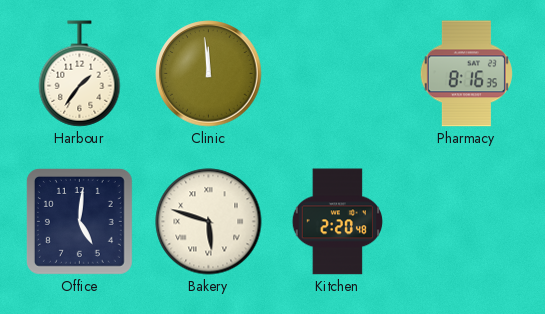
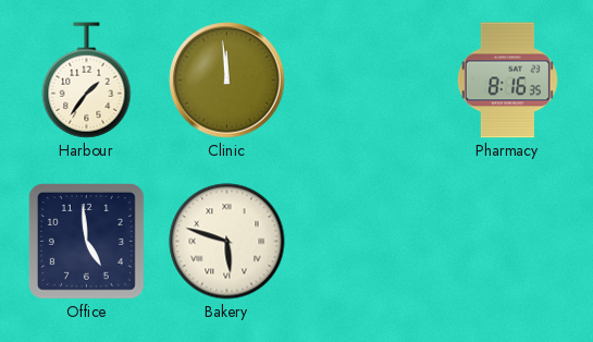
Office: 5:01 -> 4:59
Kitchen: 2:20 -> none
